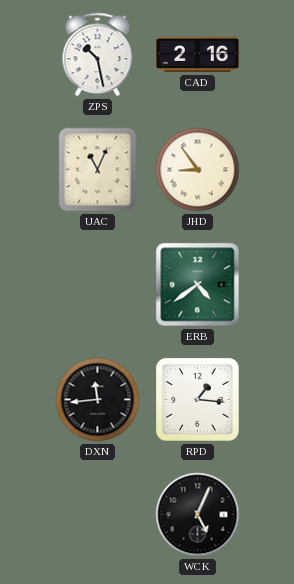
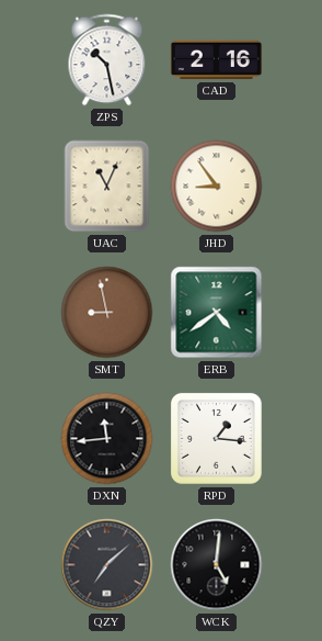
SMT: none -> 8:58
QZY: none -> 7:08
WCK: 5:04 -> 5:01
